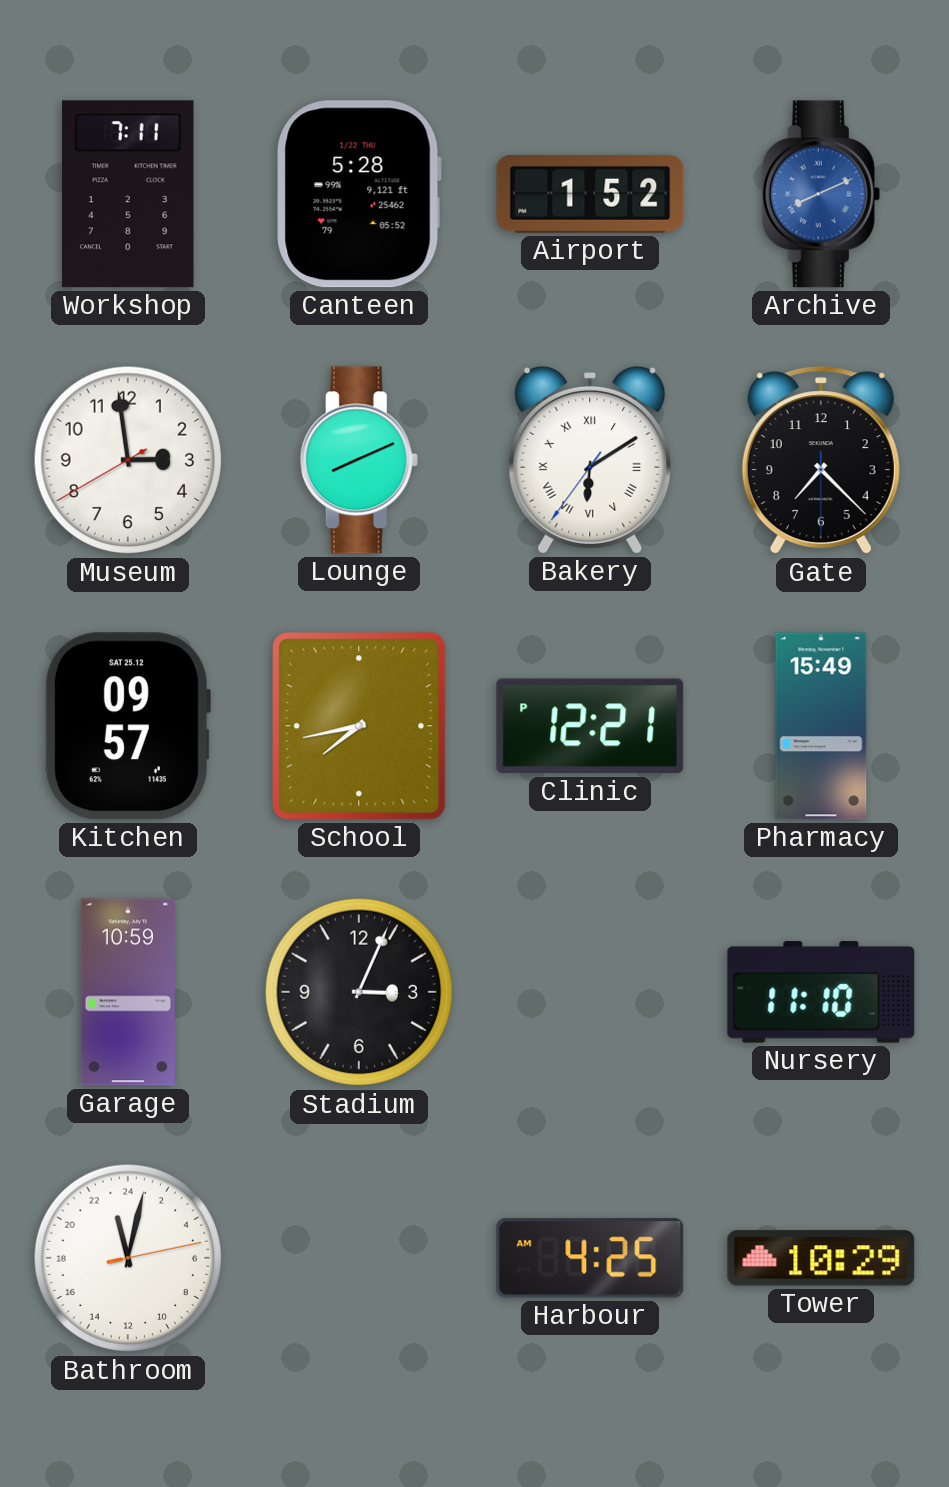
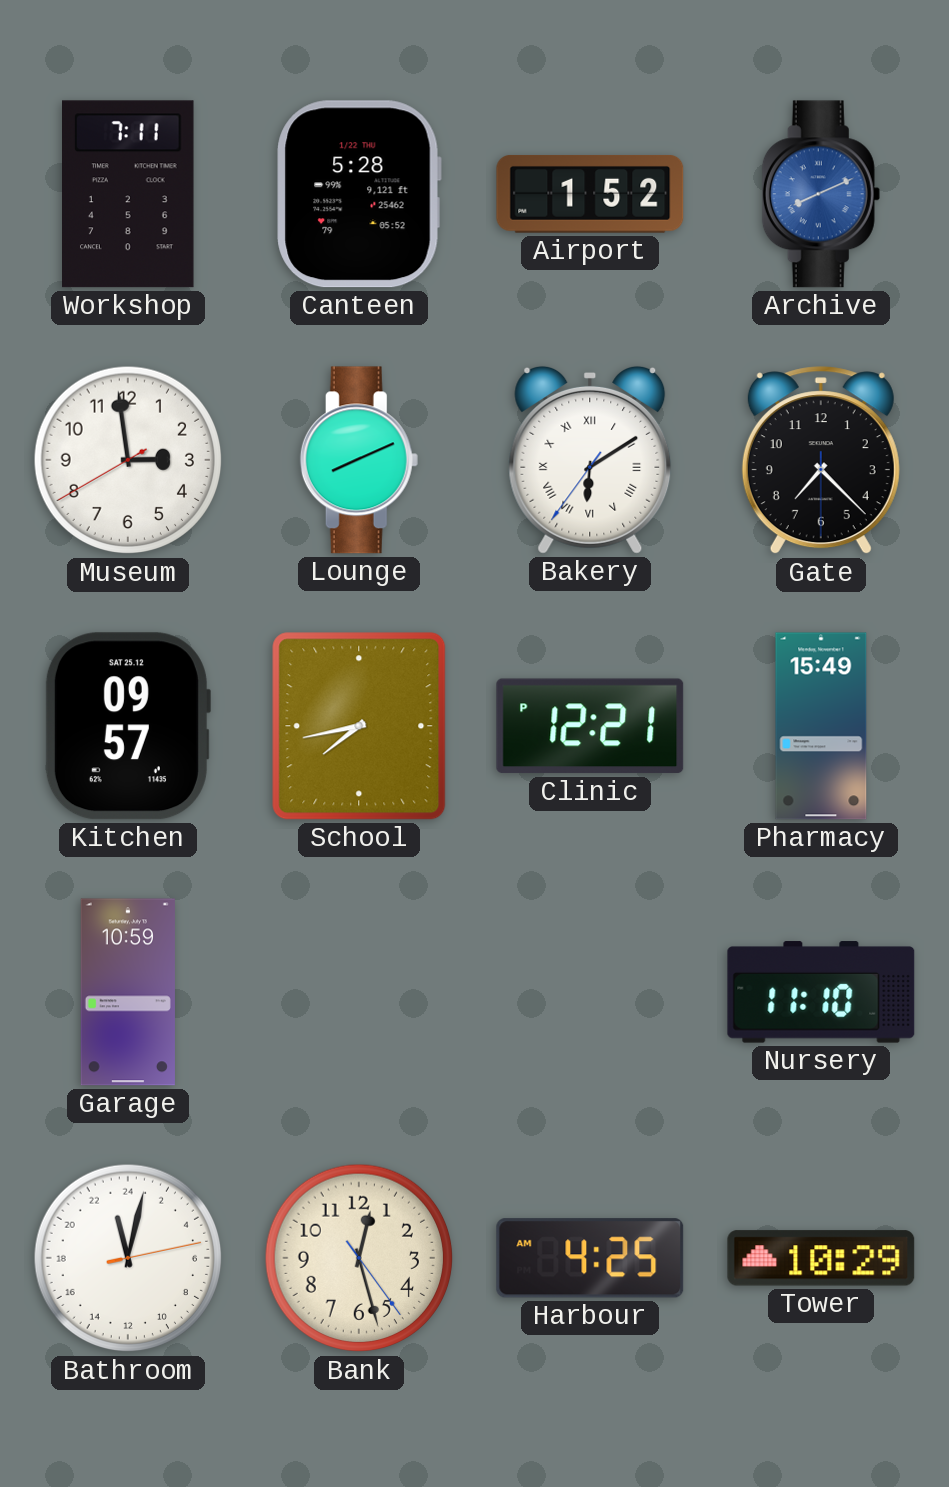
Stadium: 3:04 -> none
Bank: none -> 12:27
